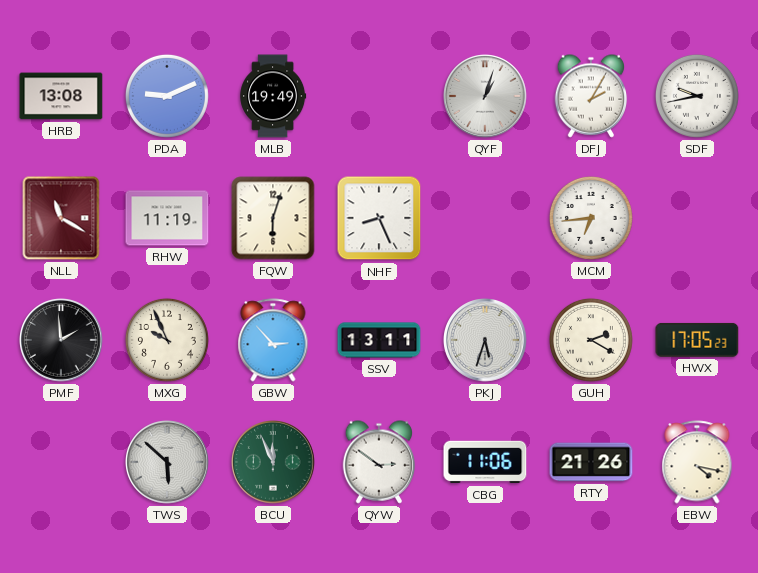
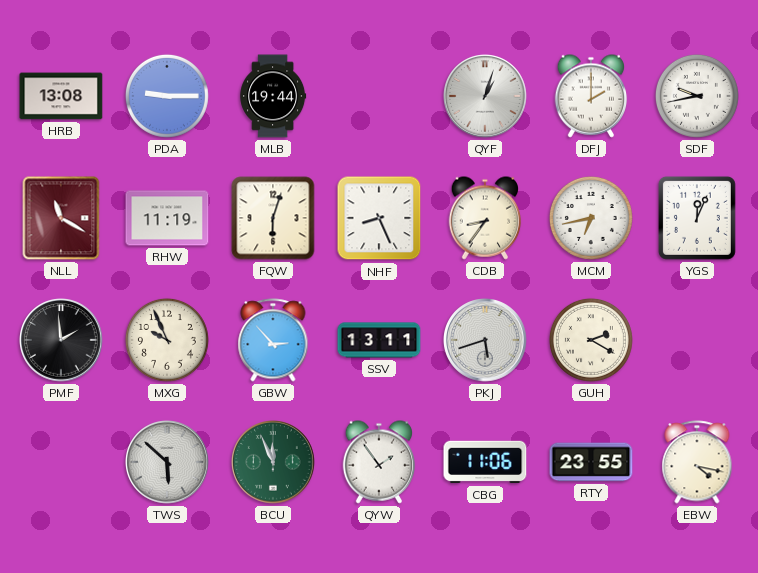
PDA: 9:11 -> 9:15
MLB: 19:49 -> 19:44
DFJ: 2:05 -> 2:00
CDB: none -> 8:36
MCM: 6:44 -> 6:43
YGS: none -> 12:04
PKJ: 5:33 -> 5:42
HWX: 17:05 -> none
QYW: 2:51 -> 1:54
RTY: 21:26 -> 23:55
